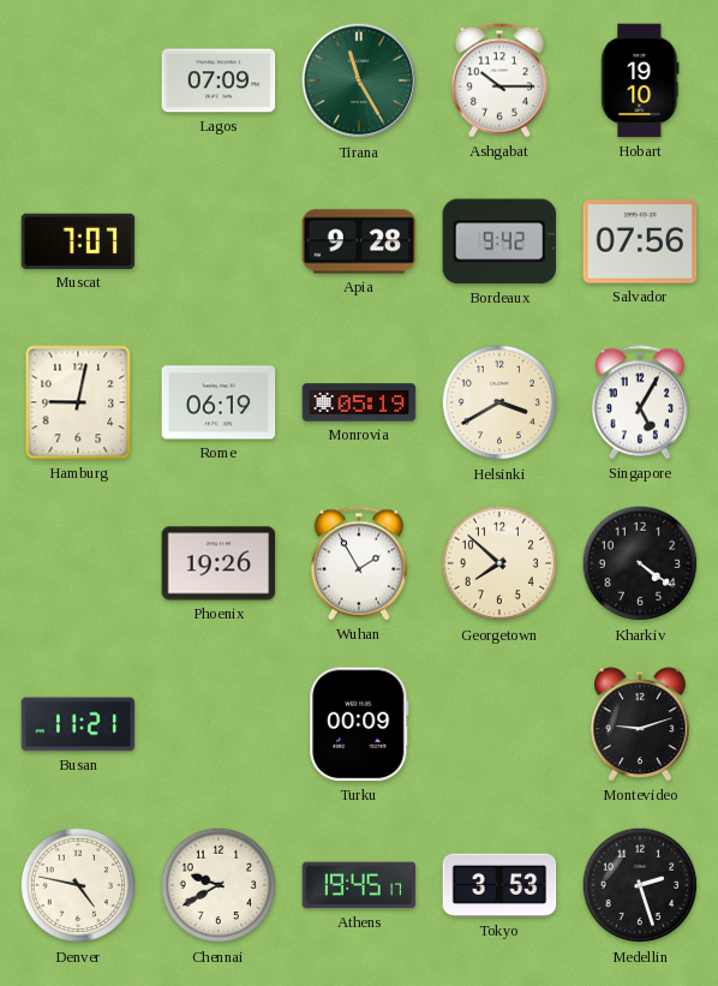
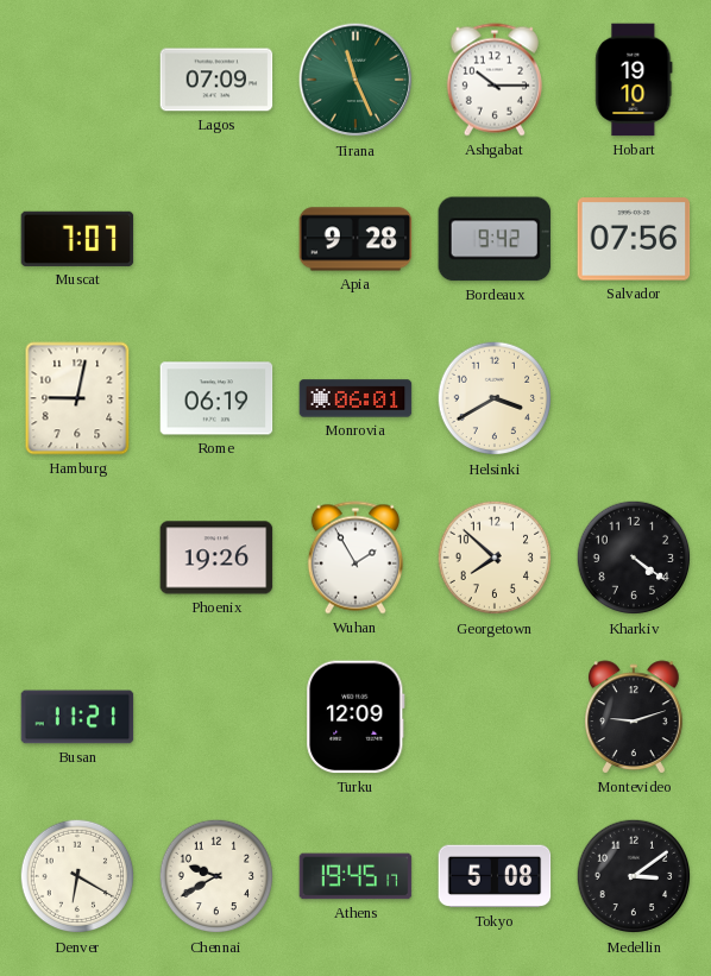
Tirana: 11:25 -> 11:26
Monrovia: 05:19 -> 06:01
Singapore: 5:05 -> none
Turku: 00:09 -> 12:09
Denver: 4:47 -> 6:20
Tokyo: 3:53 -> 5:08
Medellin: 2:27 -> 3:09
